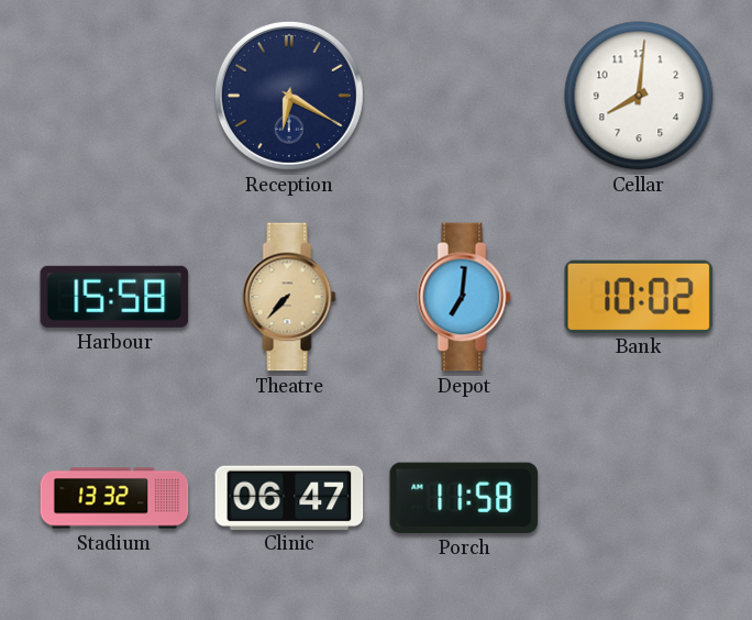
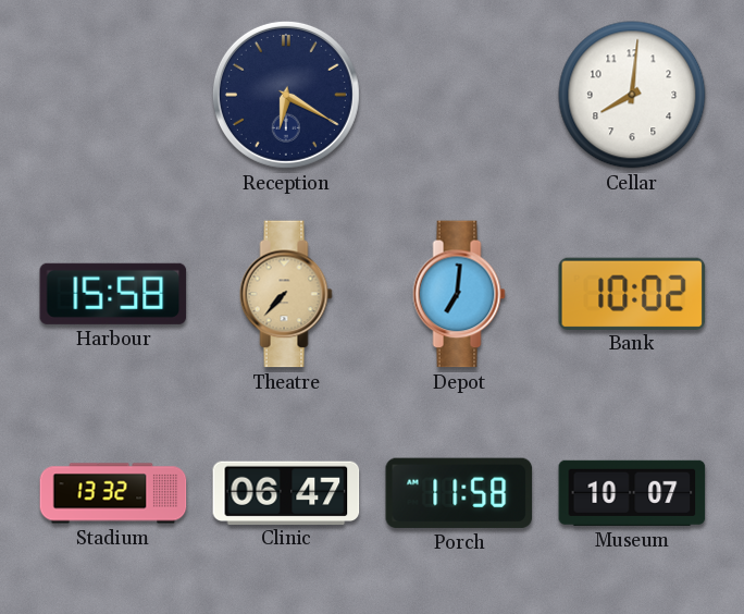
Museum: none -> 10:07
